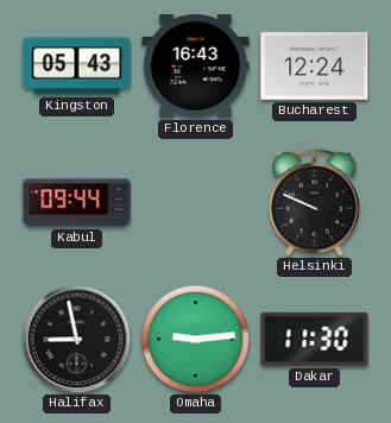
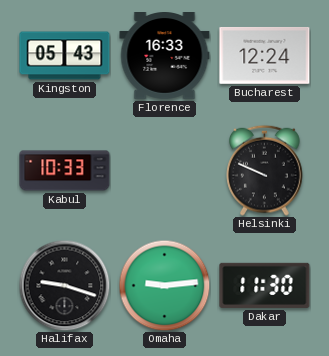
Florence: 16:43 -> 16:33
Kabul: 09:44 -> 10:33
Halifax: 8:58 -> 9:18
